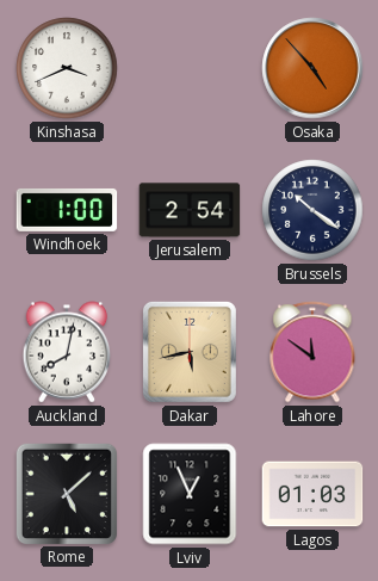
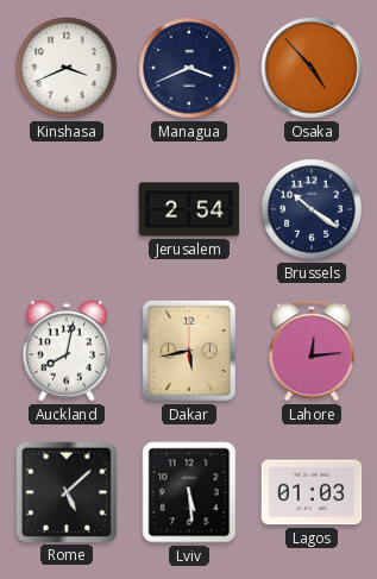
Managua: none -> 3:41
Windhoek: 1:00 -> none
Lahore: 11:51 -> 12:14
Lviv: 12:56 -> 5:29
